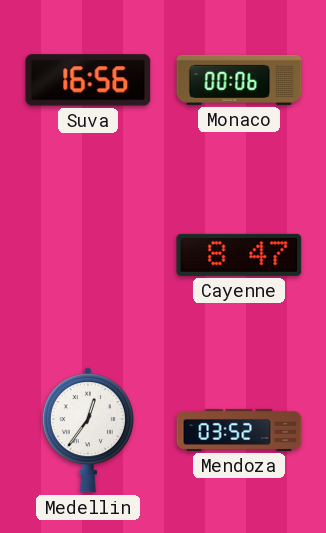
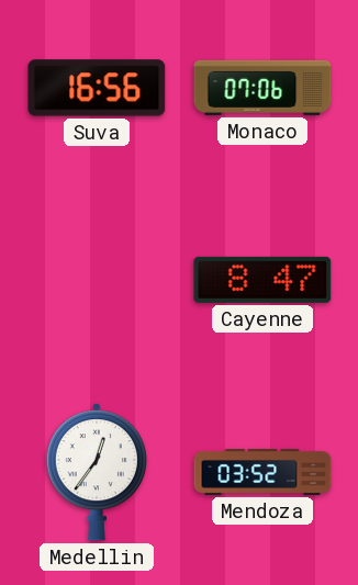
Monaco: 00:06 -> 07:06
